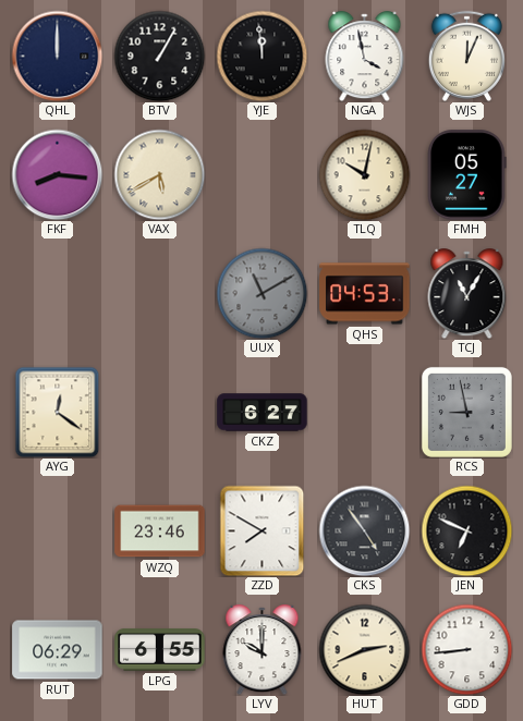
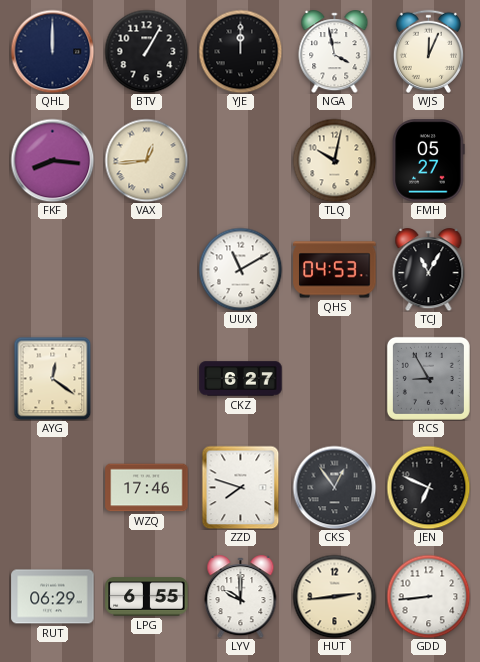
YJE: 11:59 -> 12:00
VAX: 5:40 -> 12:44
UUX dial: grey -> white
RCS: 8:58 -> 8:55
WZQ: 23:46 -> 17:46
ZZD: 7:50 -> 7:48
CKS: 4:54 -> 12:54
HUT: 2:41 -> 2:44
